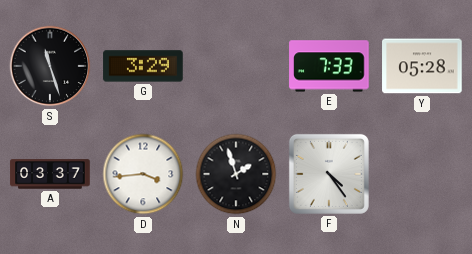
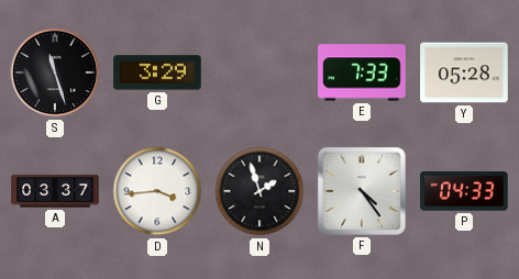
P: none -> 04:33
